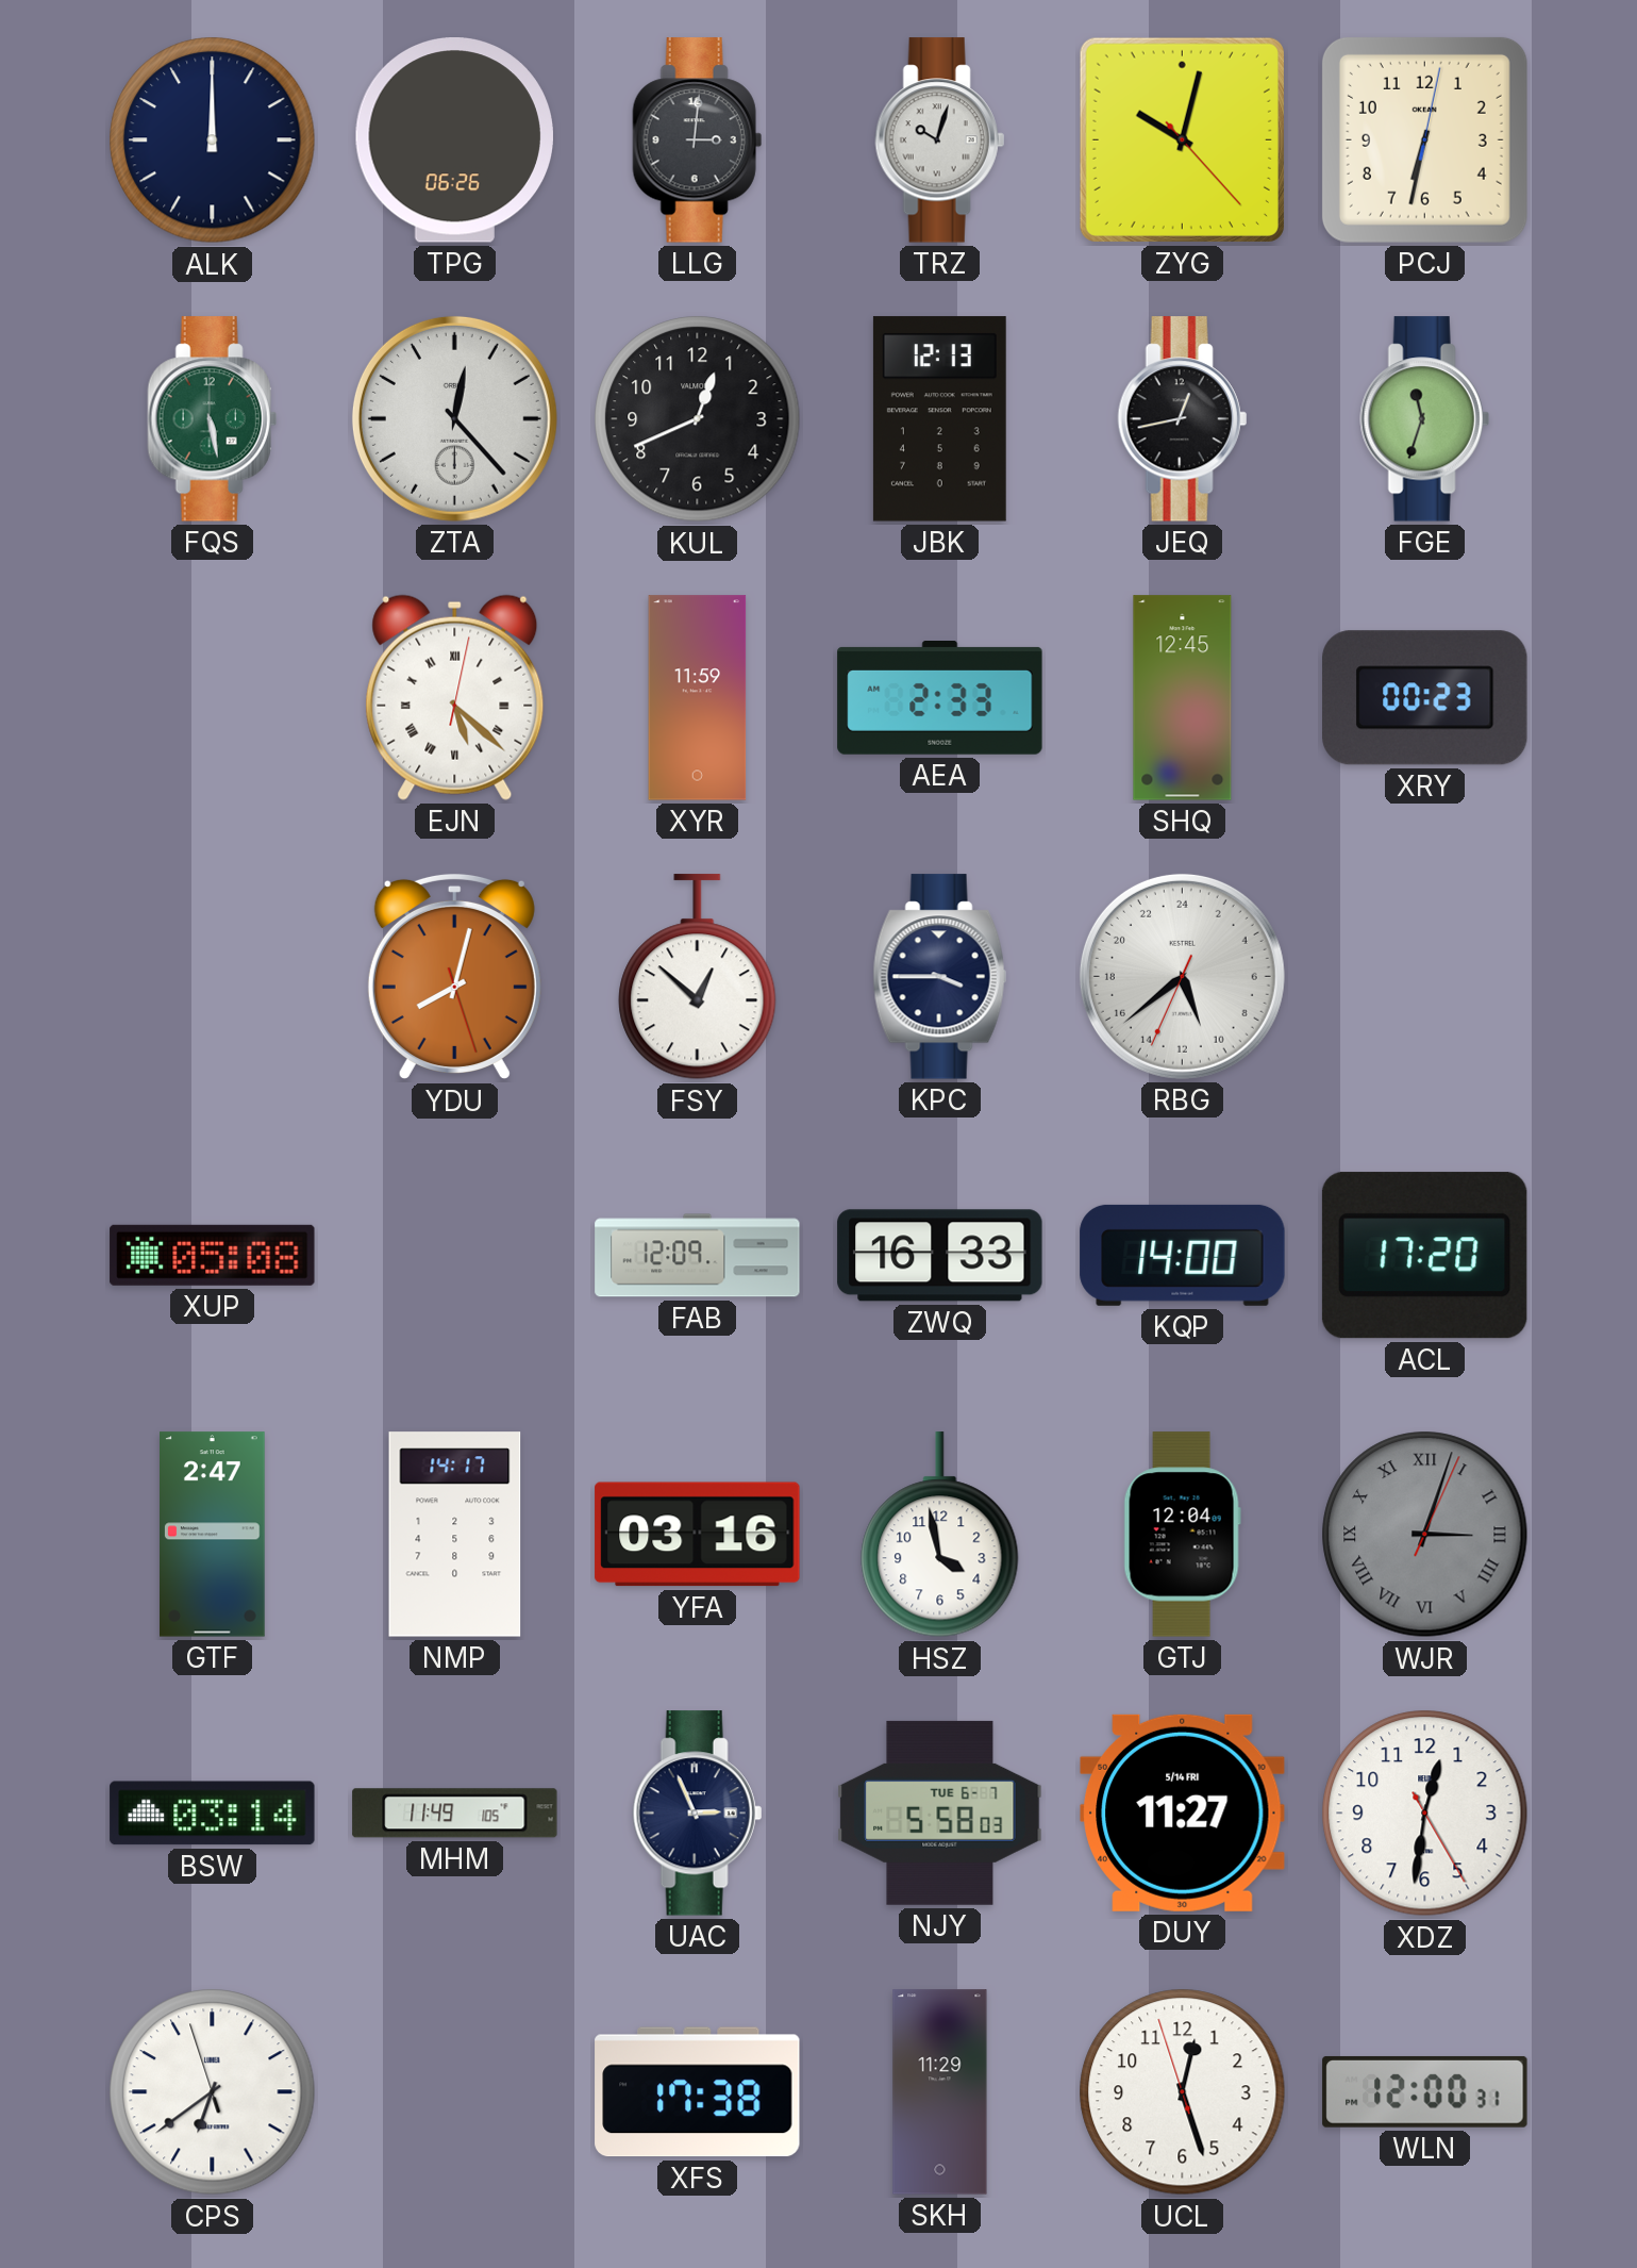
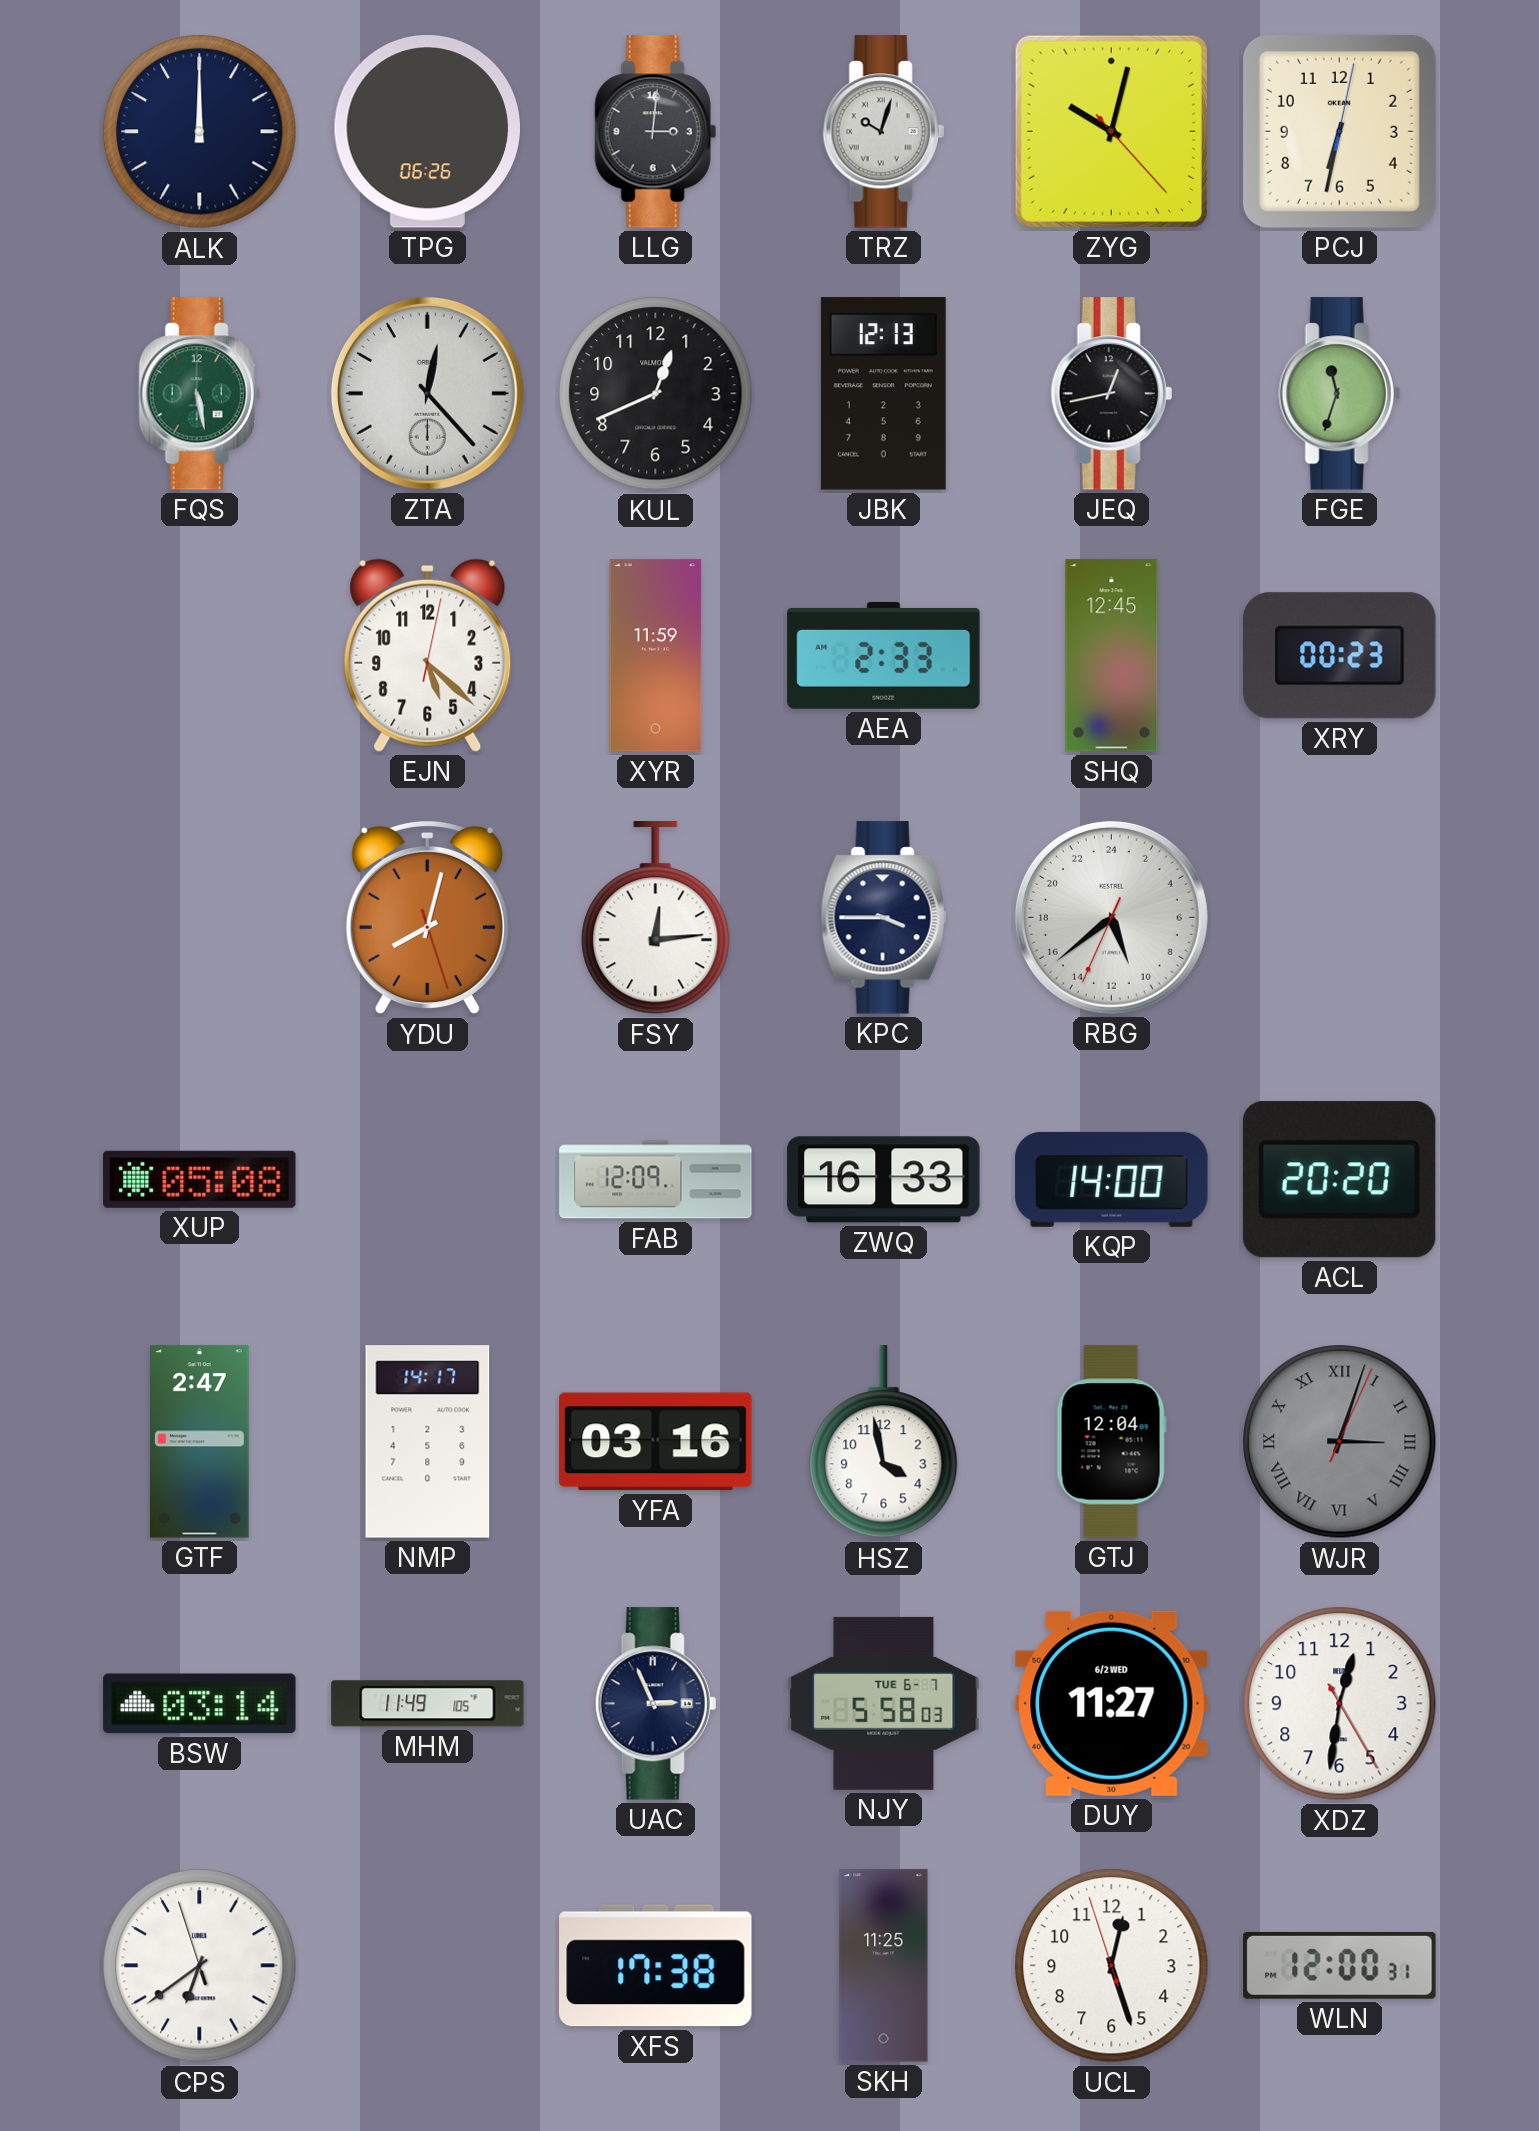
EJN numerals: Roman -> Arabic
FSY: 12:52 -> 12:14
ACL: 17:20 -> 20:20
DUY date: 5/14 FRI -> 6/2 WED
SKH: 11:29 -> 11:25
